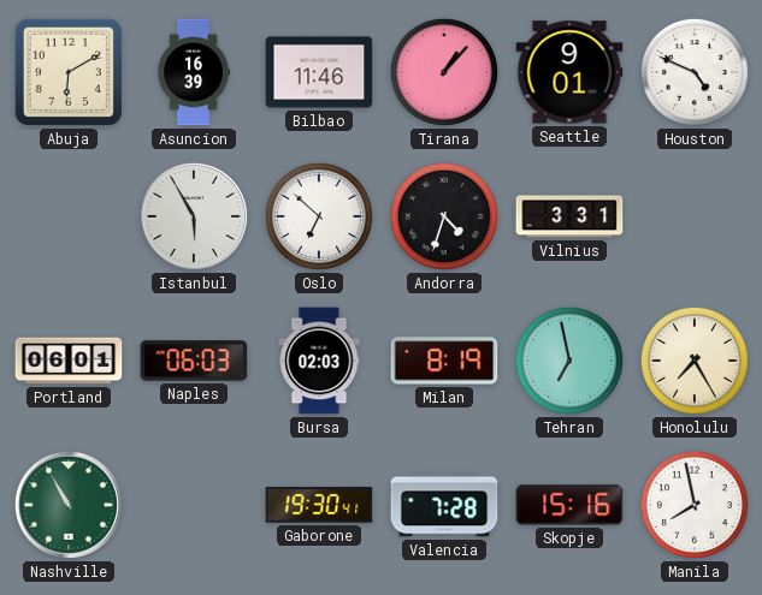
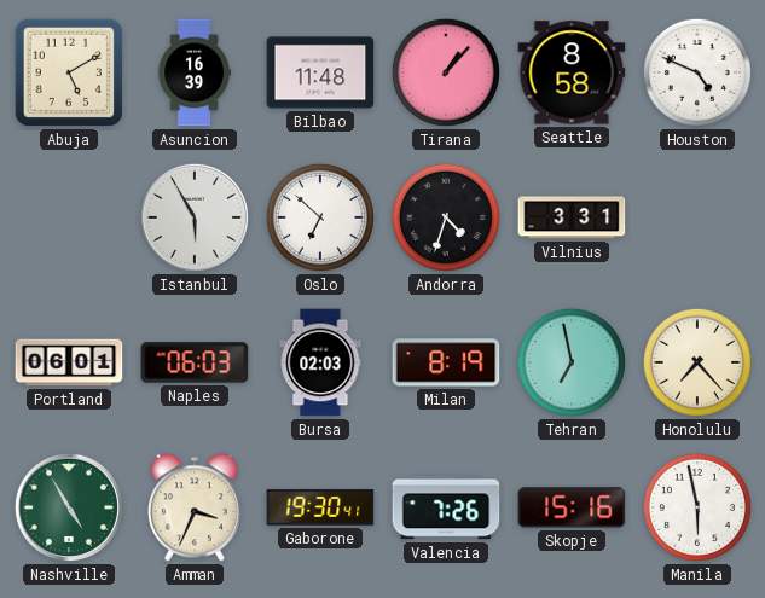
Abuja: 6:10 -> 5:10
Bilbao: 11:46 -> 11:48
Seattle: 9:01 -> 8:58
Honolulu: 7:25 -> 7:23
Nashville: 10:55 -> 4:55
Amman: none -> 3:34
Valencia: 7:28 -> 7:26
Manila: 7:58 -> 5:58
